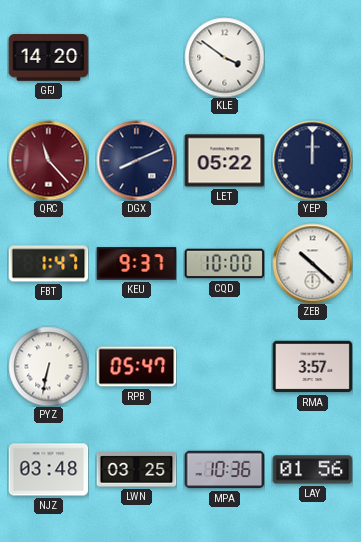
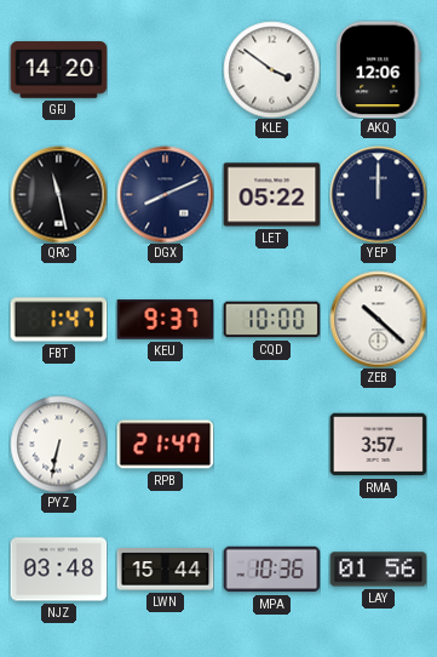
AKQ: none -> 12:06
QRC: 11:23 -> 11:28
QRC dial: burgundy -> black
RPB: 05:47 -> 21:47
LWN: 03:25 -> 15:44
